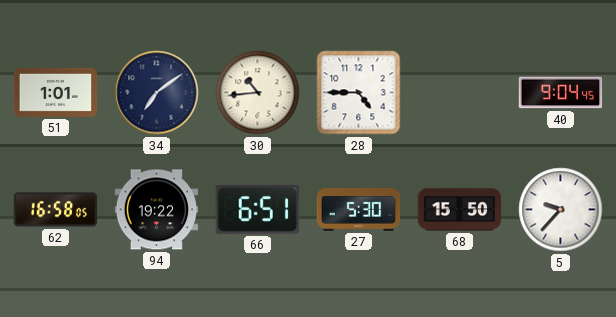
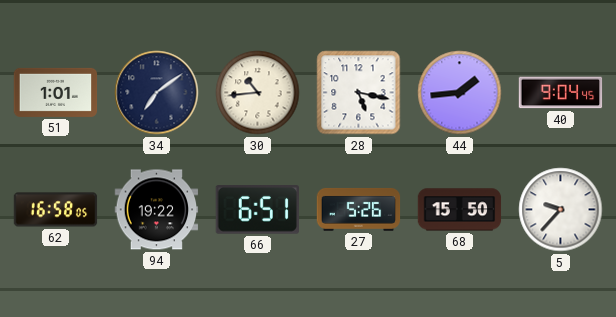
28: 4:45 -> 5:17
44: none -> 1:44
27: 5:30 -> 5:26
